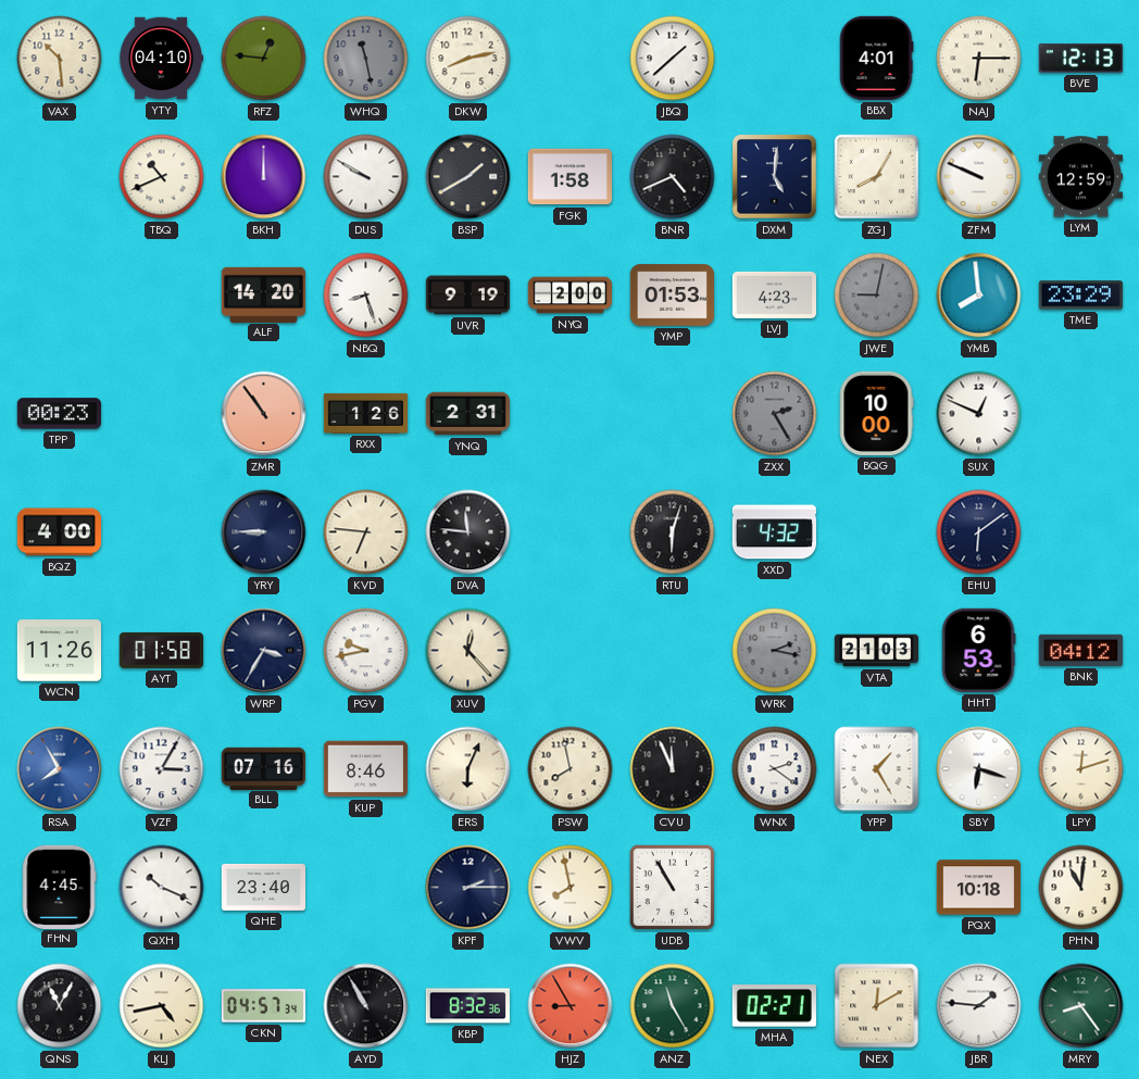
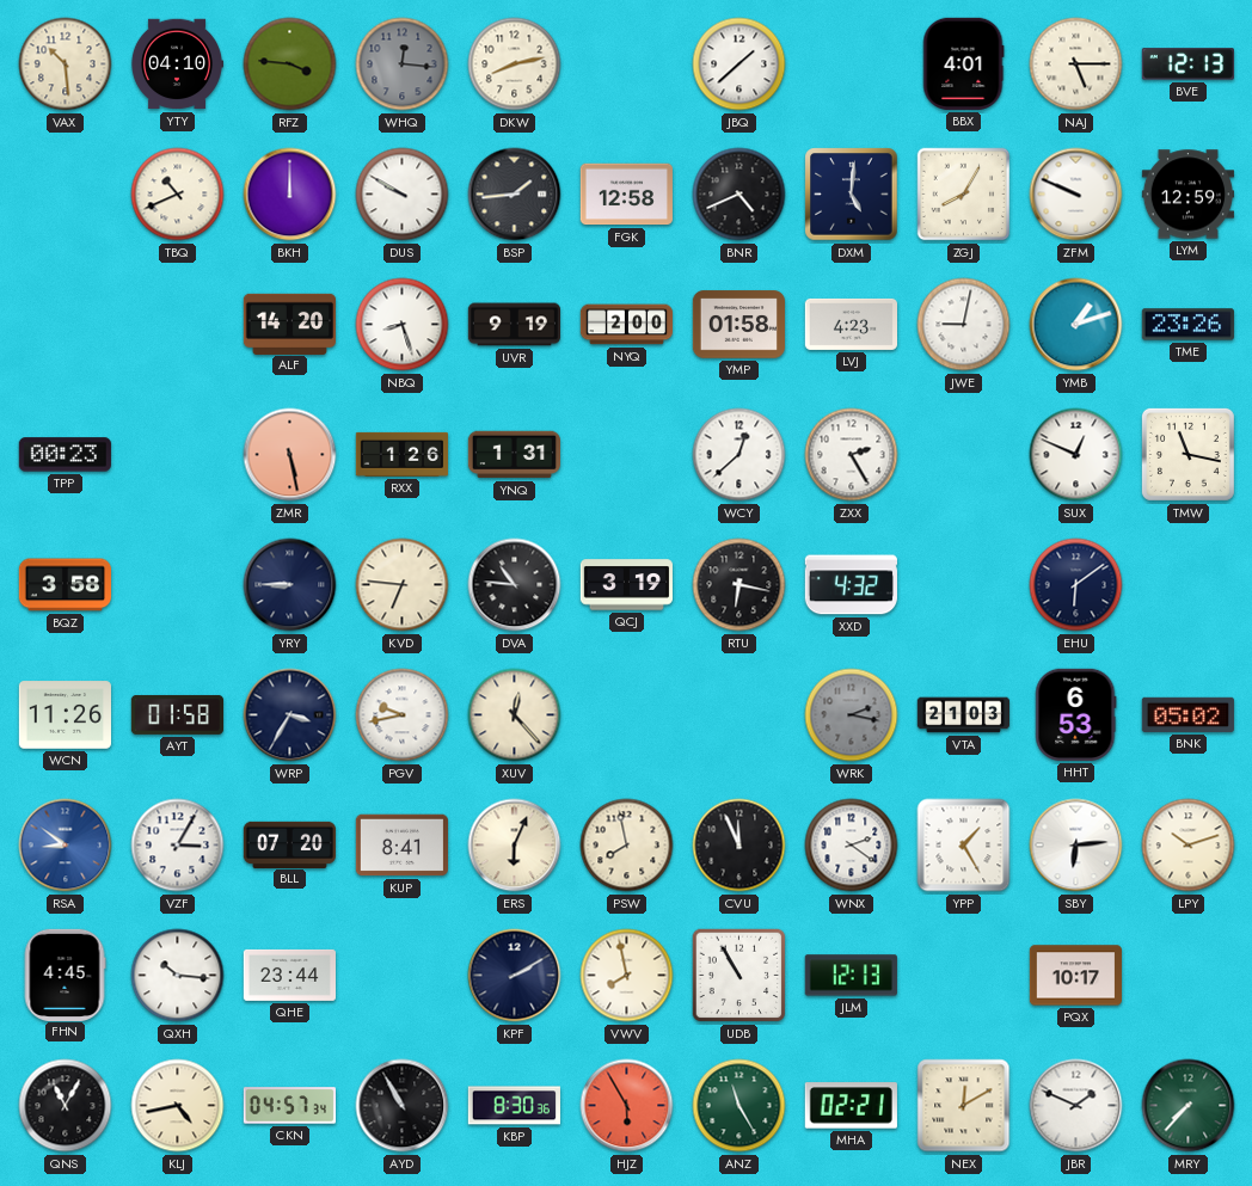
RFZ: 12:46 -> 3:46
WHQ: 11:28 -> 12:16
NAJ: 6:15 -> 5:15
BSP: 1:40 -> 1:44
FGK: 1:58 -> 12:58
YMP: 01:53 -> 01:58
JWE dial: grey -> white
YMB: 7:59 -> 1:12
TME: 23:29 -> 23:26
ZMR: 10:54 -> 5:28
YNQ: 2:31 -> 1:31
WCY: none -> 12:38
ZXX dial: grey -> white
BQG: 10:00 -> none
TMW: none -> 11:17
BQZ: 4:00 -> 3:58
DVA: 11:46 -> 10:46
QCJ: none -> 3:19
RTU: 6:03 -> 6:17
BNK: 04:12 -> 05:02
RSA: 7:55 -> 8:51
BLL: 07:16 -> 07:20
KUP: 8:46 -> 8:41
SBY: 6:18 -> 6:14
LPY: 12:12 -> 10:12
QXH: 10:19 -> 10:16
QHE: 23:40 -> 23:44
KPF: 2:15 -> 2:10
JLM: none -> 12:13
PQX: 10:18 -> 10:17
PHN: 11:01 -> none
KBP: 8:32 -> 8:30
HJZ: 8:55 -> 5:55
JBR: 1:46 -> 1:49
MRY: 8:24 -> 7:37
